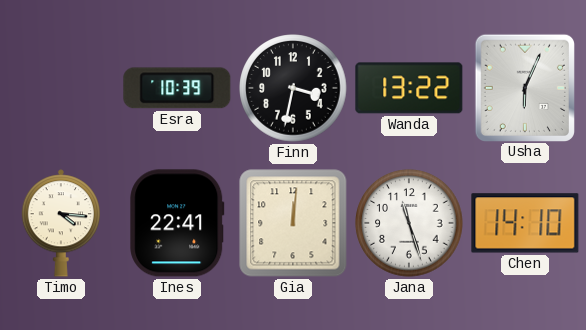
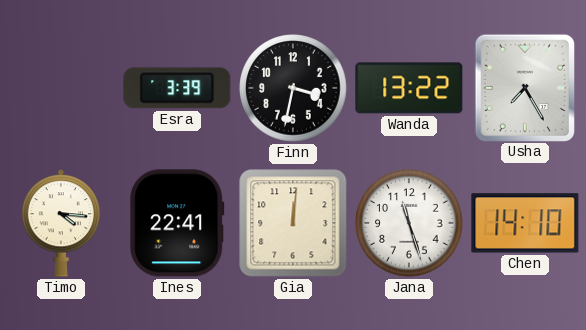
Esra: 10:39 -> 3:39
Usha: 6:04 -> 7:25
